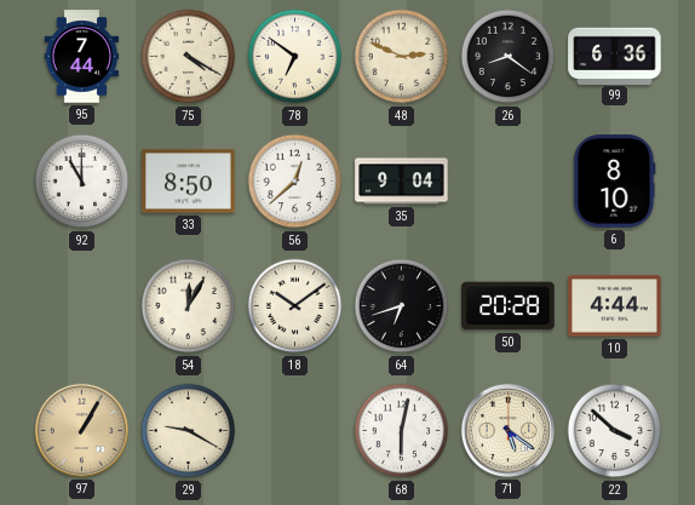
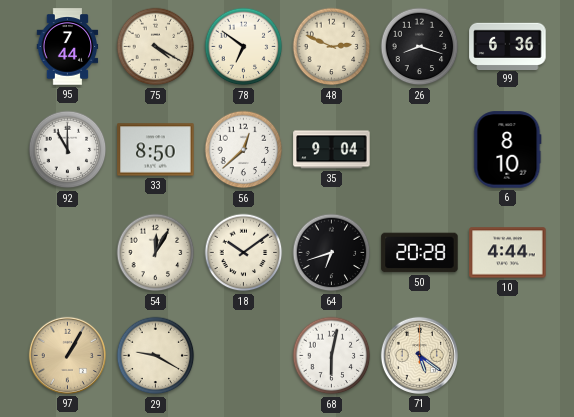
26: 8:21 -> 8:18
22: 3:52 -> none
